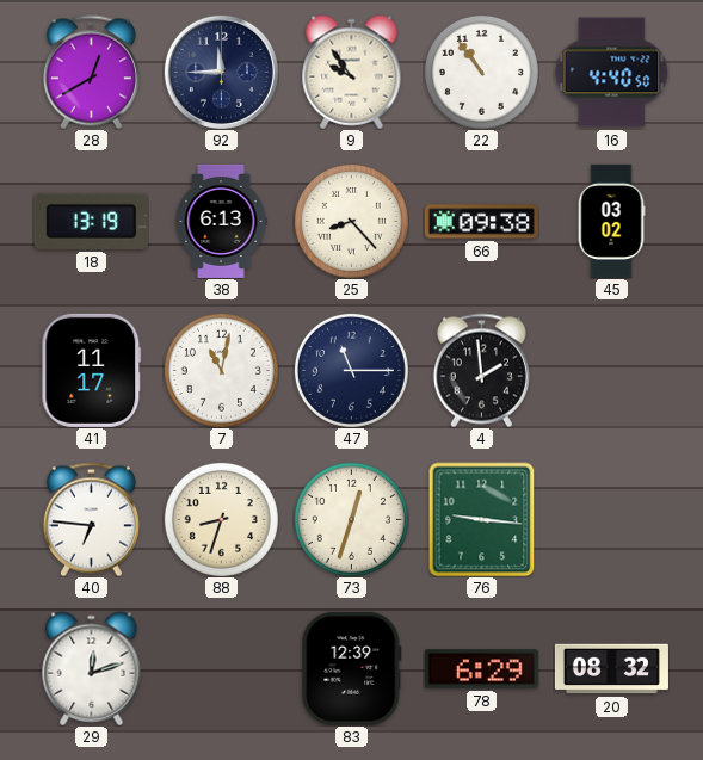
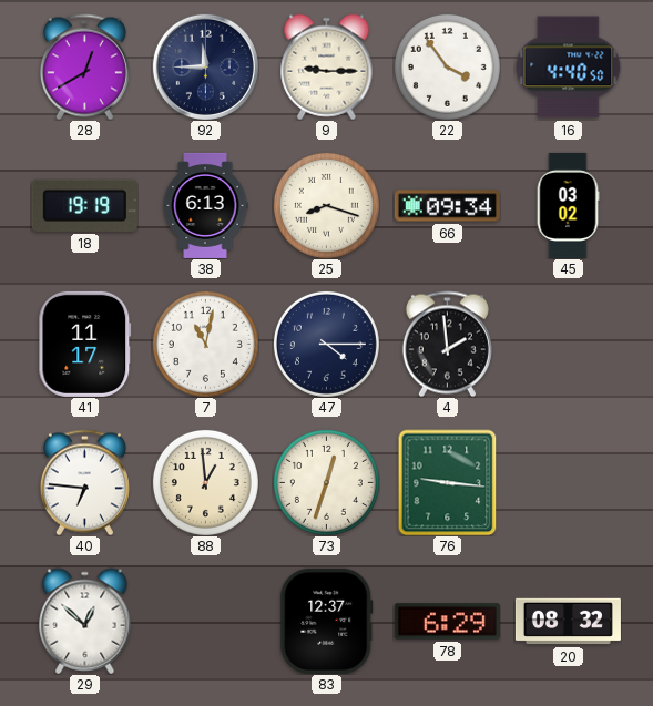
9: 9:54 -> 9:15
22: 10:54 -> 3:54
18: 13:19 -> 19:19
25: 8:23 -> 8:18
66: 09:38 -> 09:34
47: 11:15 -> 4:15
88: 8:33 -> 12:59
29: 12:12 -> 12:52
83: 12:39 -> 12:37
